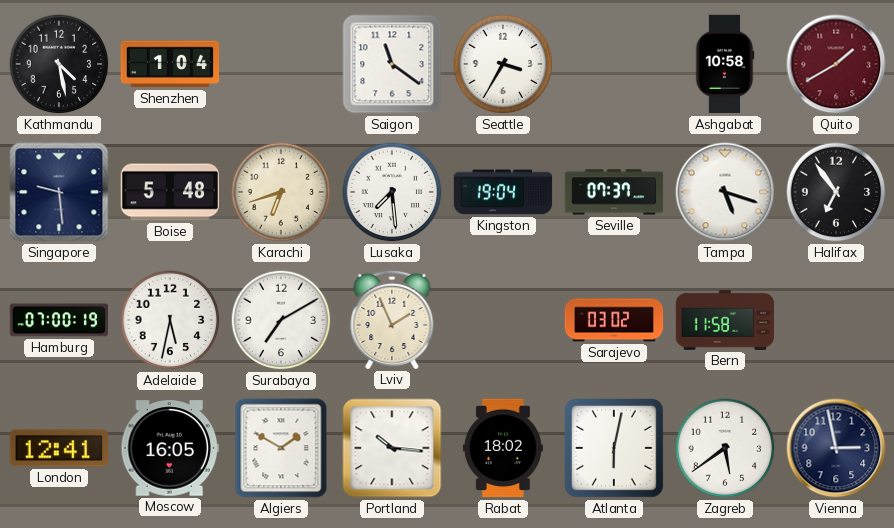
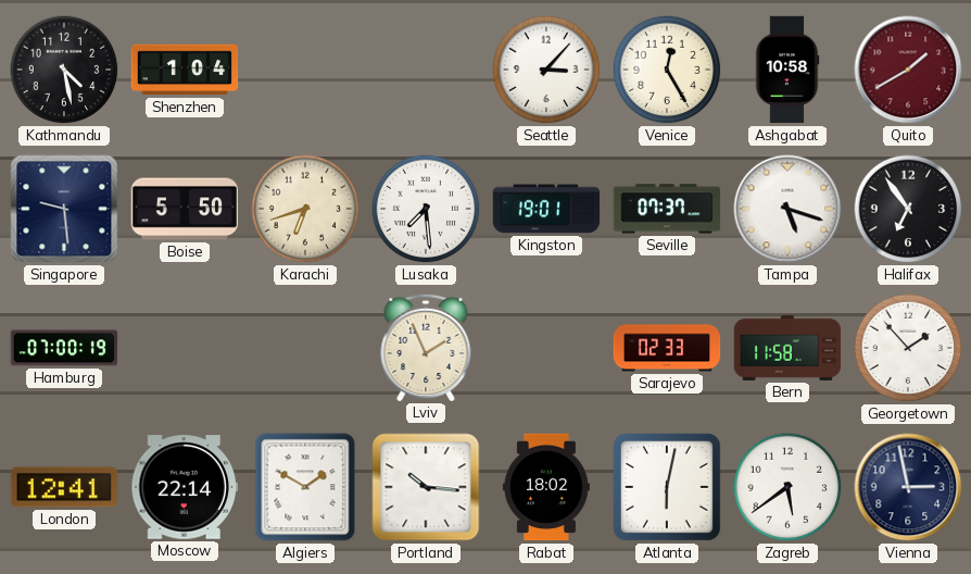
Saigon: 11:21 -> none
Seattle: 3:35 -> 3:07
Venice: none -> 12:25
Boise: 5:48 -> 5:50
Kingston: 19:04 -> 19:01
Adelaide: 5:32 -> none
Surabaya: 7:10 -> none
Sarajevo: 03:02 -> 02:33
Georgetown: none -> 1:53
Moscow: 16:05 -> 22:14
